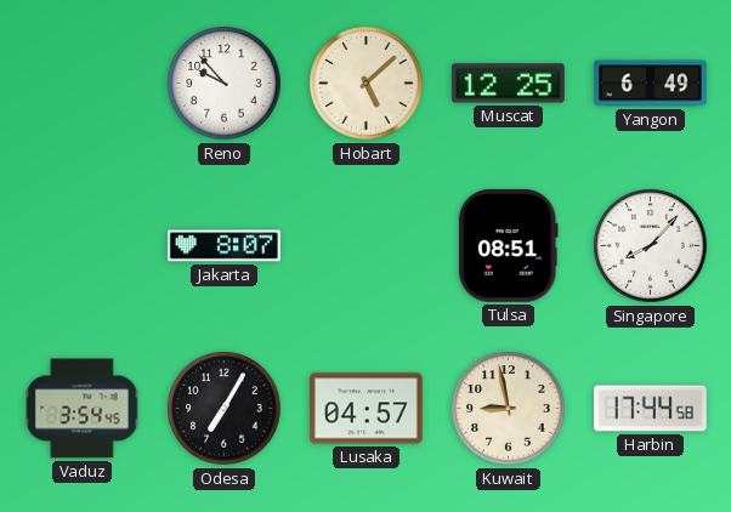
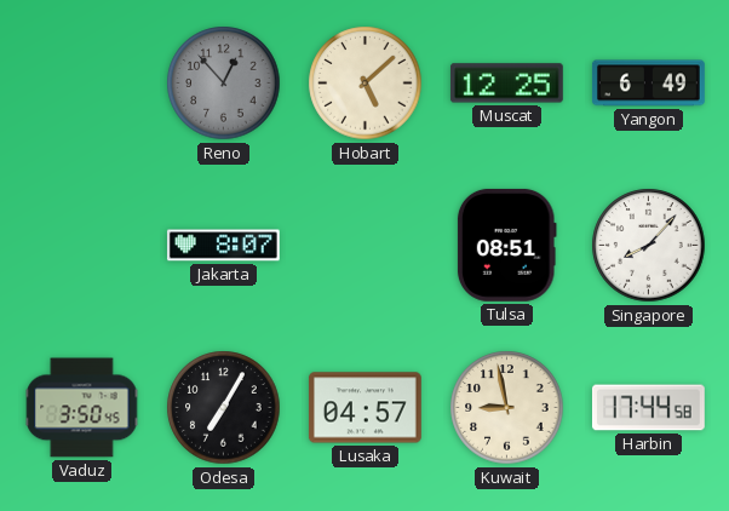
Reno: 9:53 -> 12:53
Reno dial: white -> grey
Vaduz: 3:54 -> 3:50
